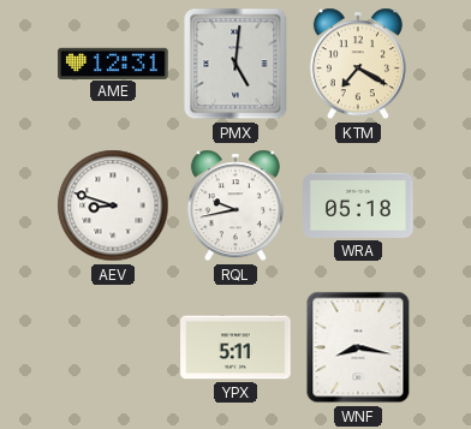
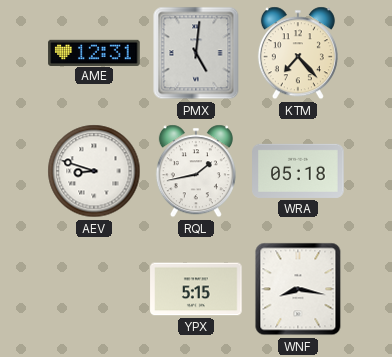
KTM: 7:20 -> 7:23
RQL: 9:43 -> 1:43
YPX: 5:11 -> 5:15
